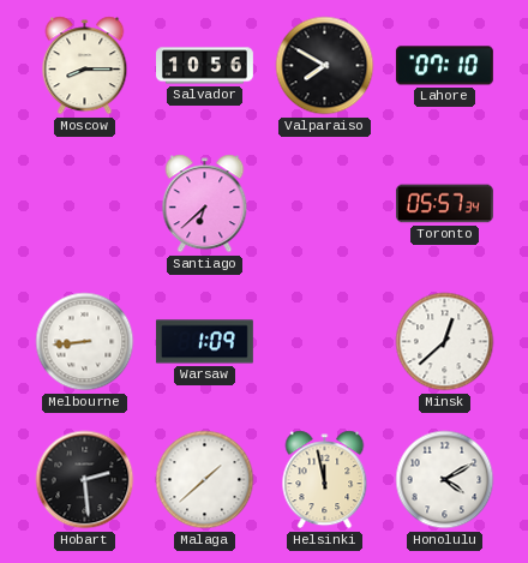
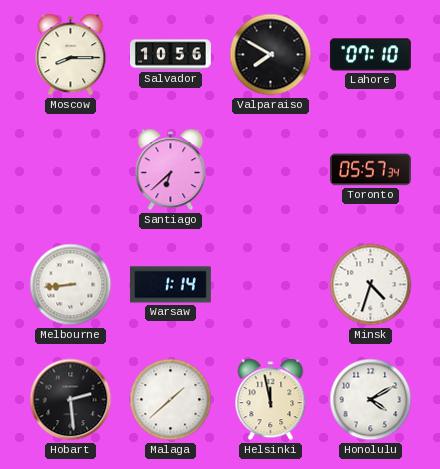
Warsaw: 1:09 -> 1:14
Minsk: 12:38 -> 4:33
